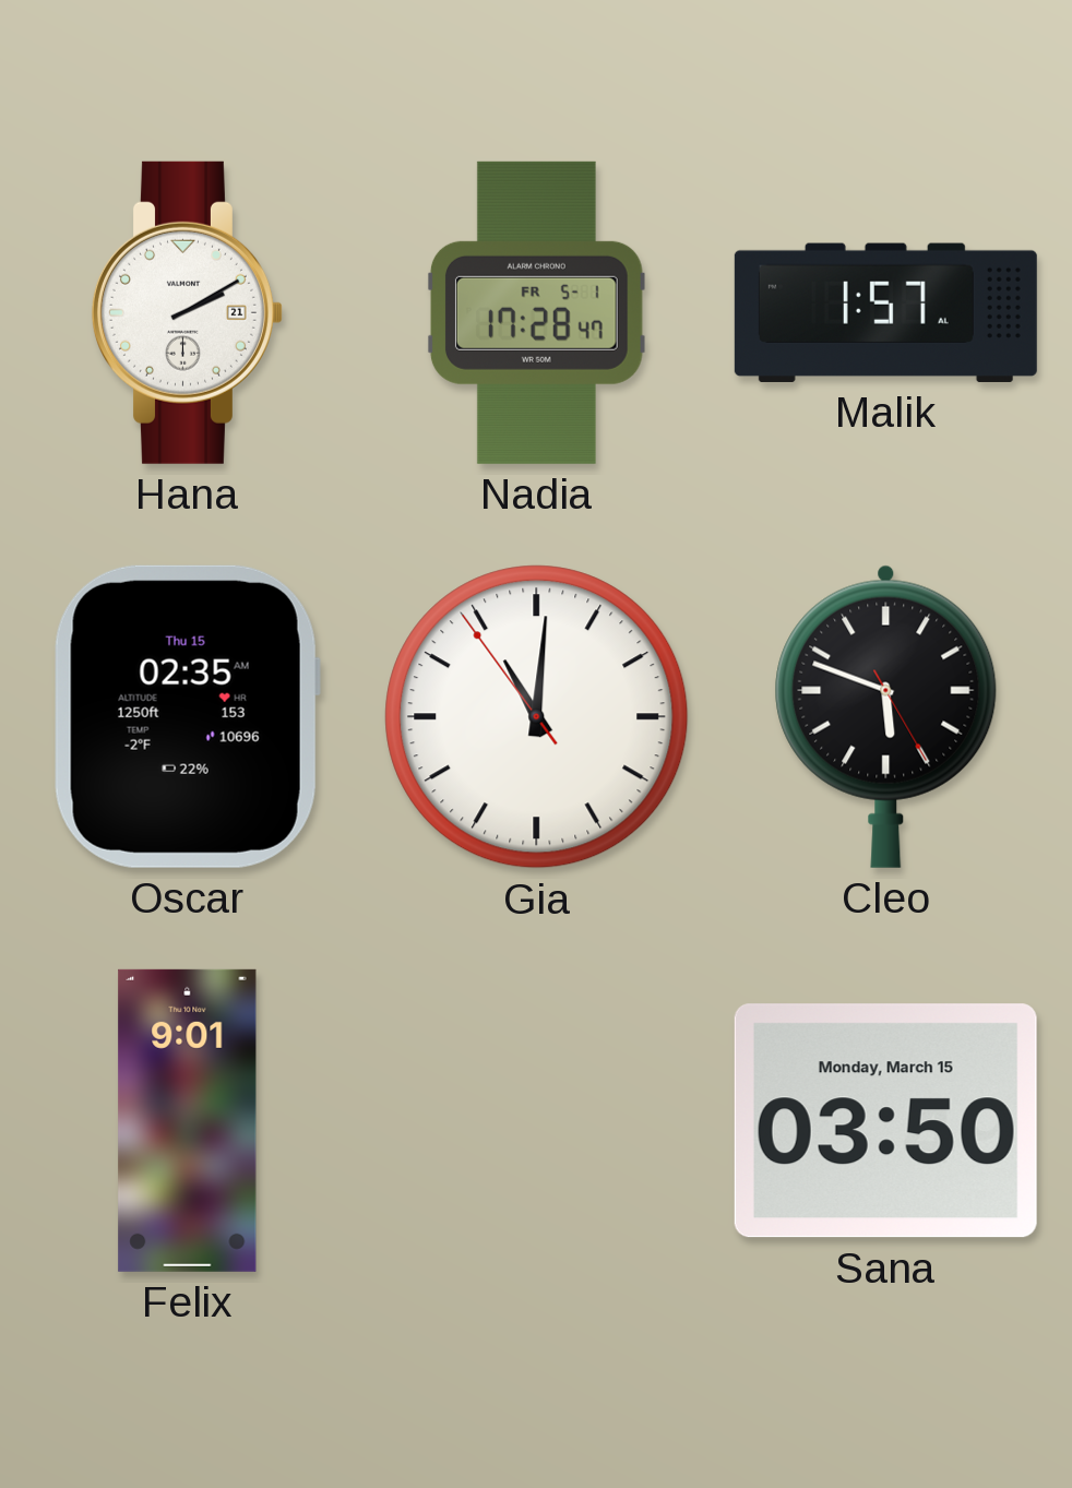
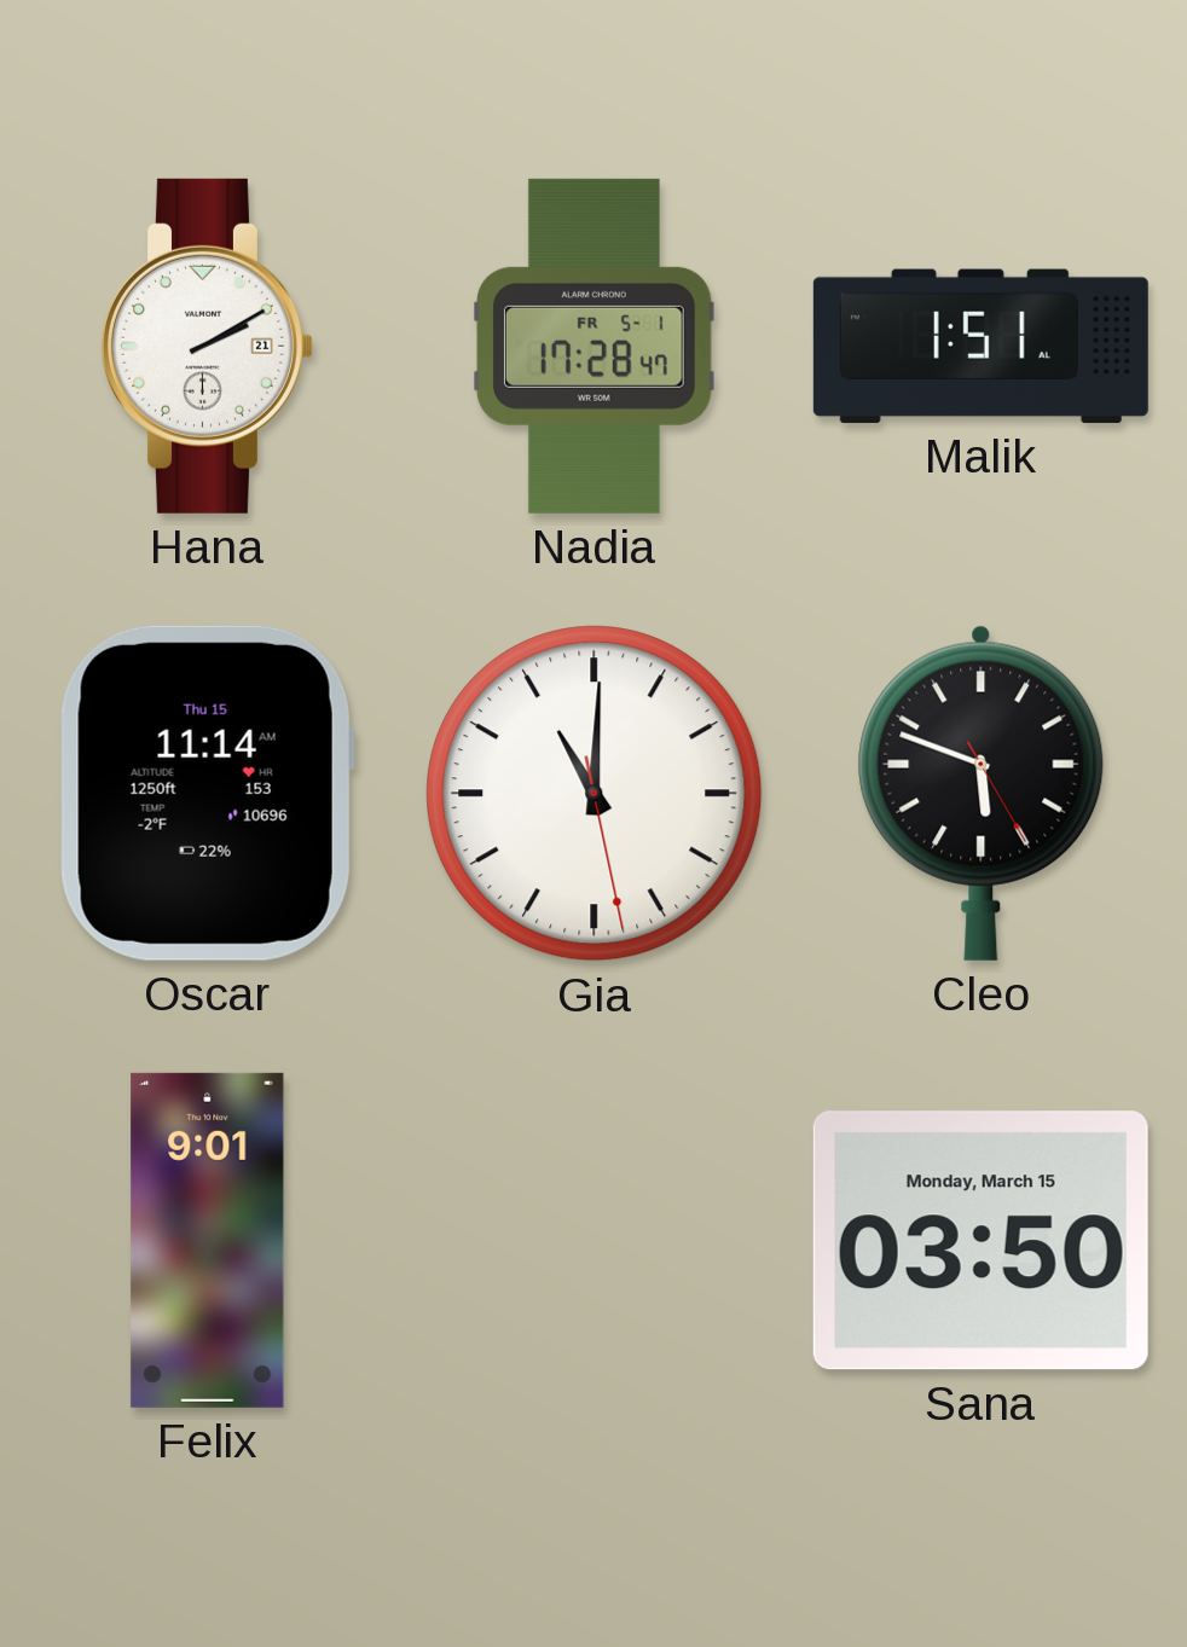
Malik: 1:57 -> 1:51
Oscar: 02:35 -> 11:14
Gia: 11:00:54 -> 11:00:28
